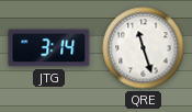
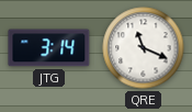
QRE: 11:27 -> 11:19
